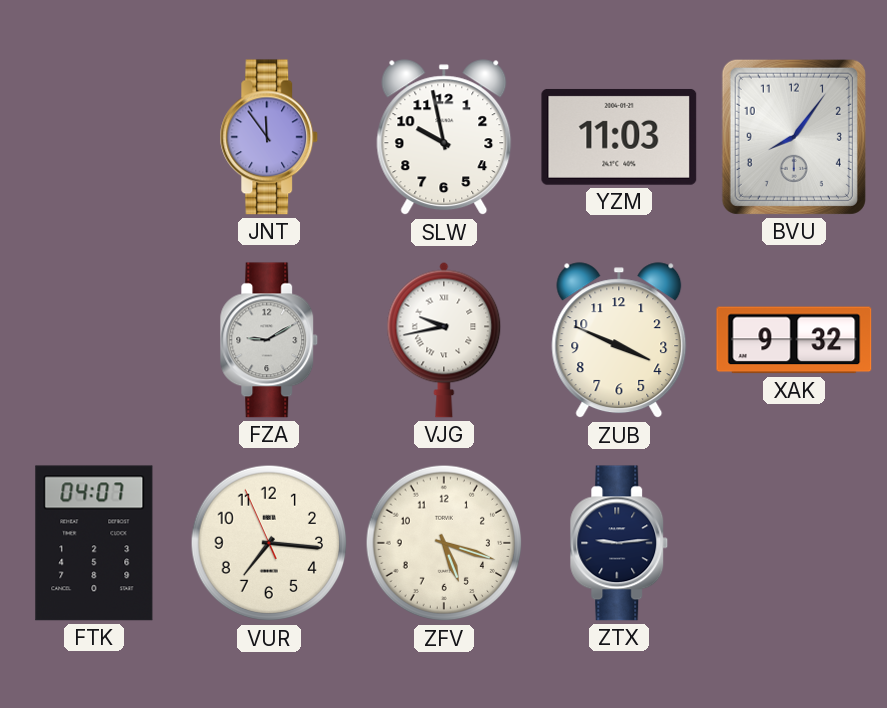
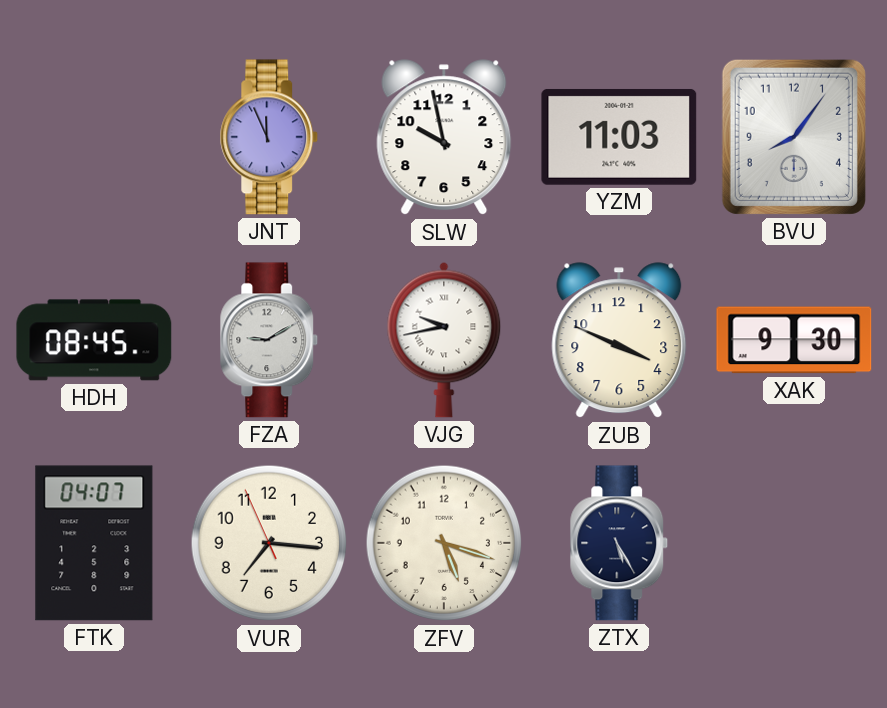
JNT: 11:54 -> 11:56
HDH: none -> 08:45
XAK: 9:32 -> 9:30
ZTX: 9:14 -> 5:25
